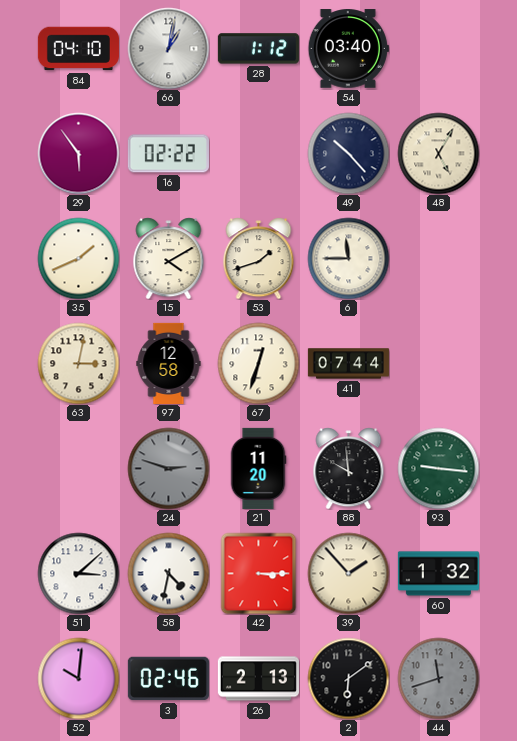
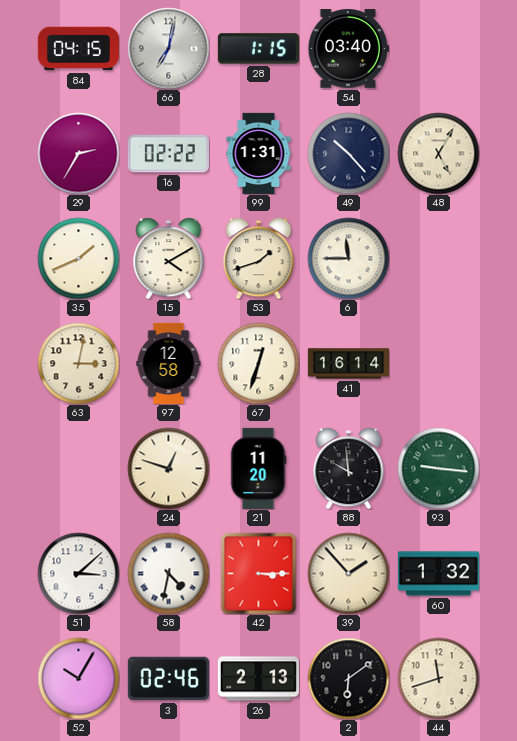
84: 04:10 -> 04:15
66: 1:02 -> 7:02
28: 1:12 -> 1:15
29: 5:54 -> 2:35
99: none -> 1:31
41: 07:44 -> 16:14
24: 2:48 -> 12:48
24 dial: grey -> cream
52: 10:01 -> 10:05
44 dial: grey -> cream
